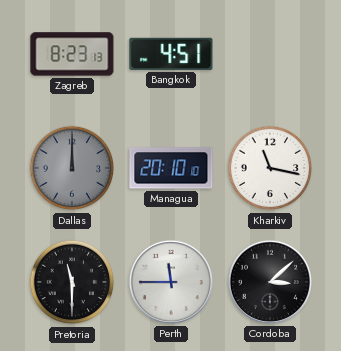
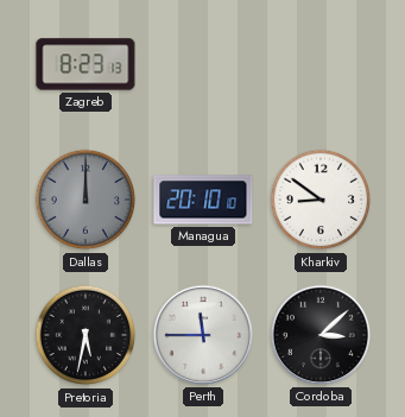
Bangkok: 4:51 -> none
Kharkiv: 11:17 -> 8:51
Pretoria: 11:30 -> 5:32
